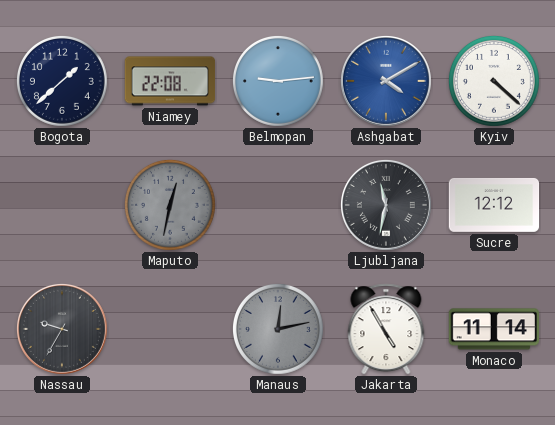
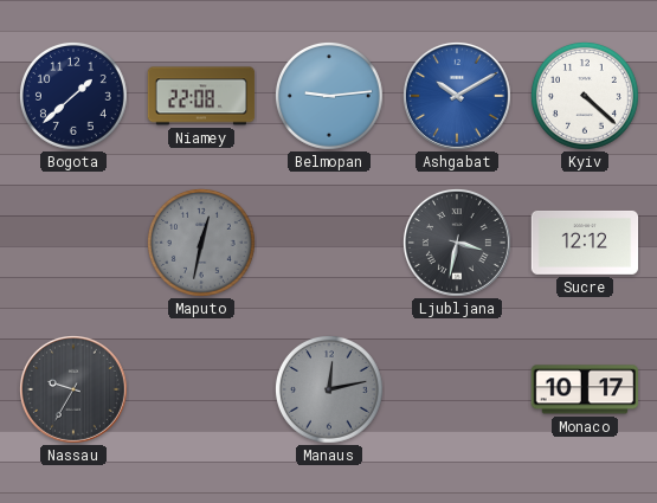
Ashgabat: 4:10 -> 10:10
Ljubljana: 11:32 -> 3:32
Jakarta: 4:55 -> none
Monaco: 11:14 -> 10:17
